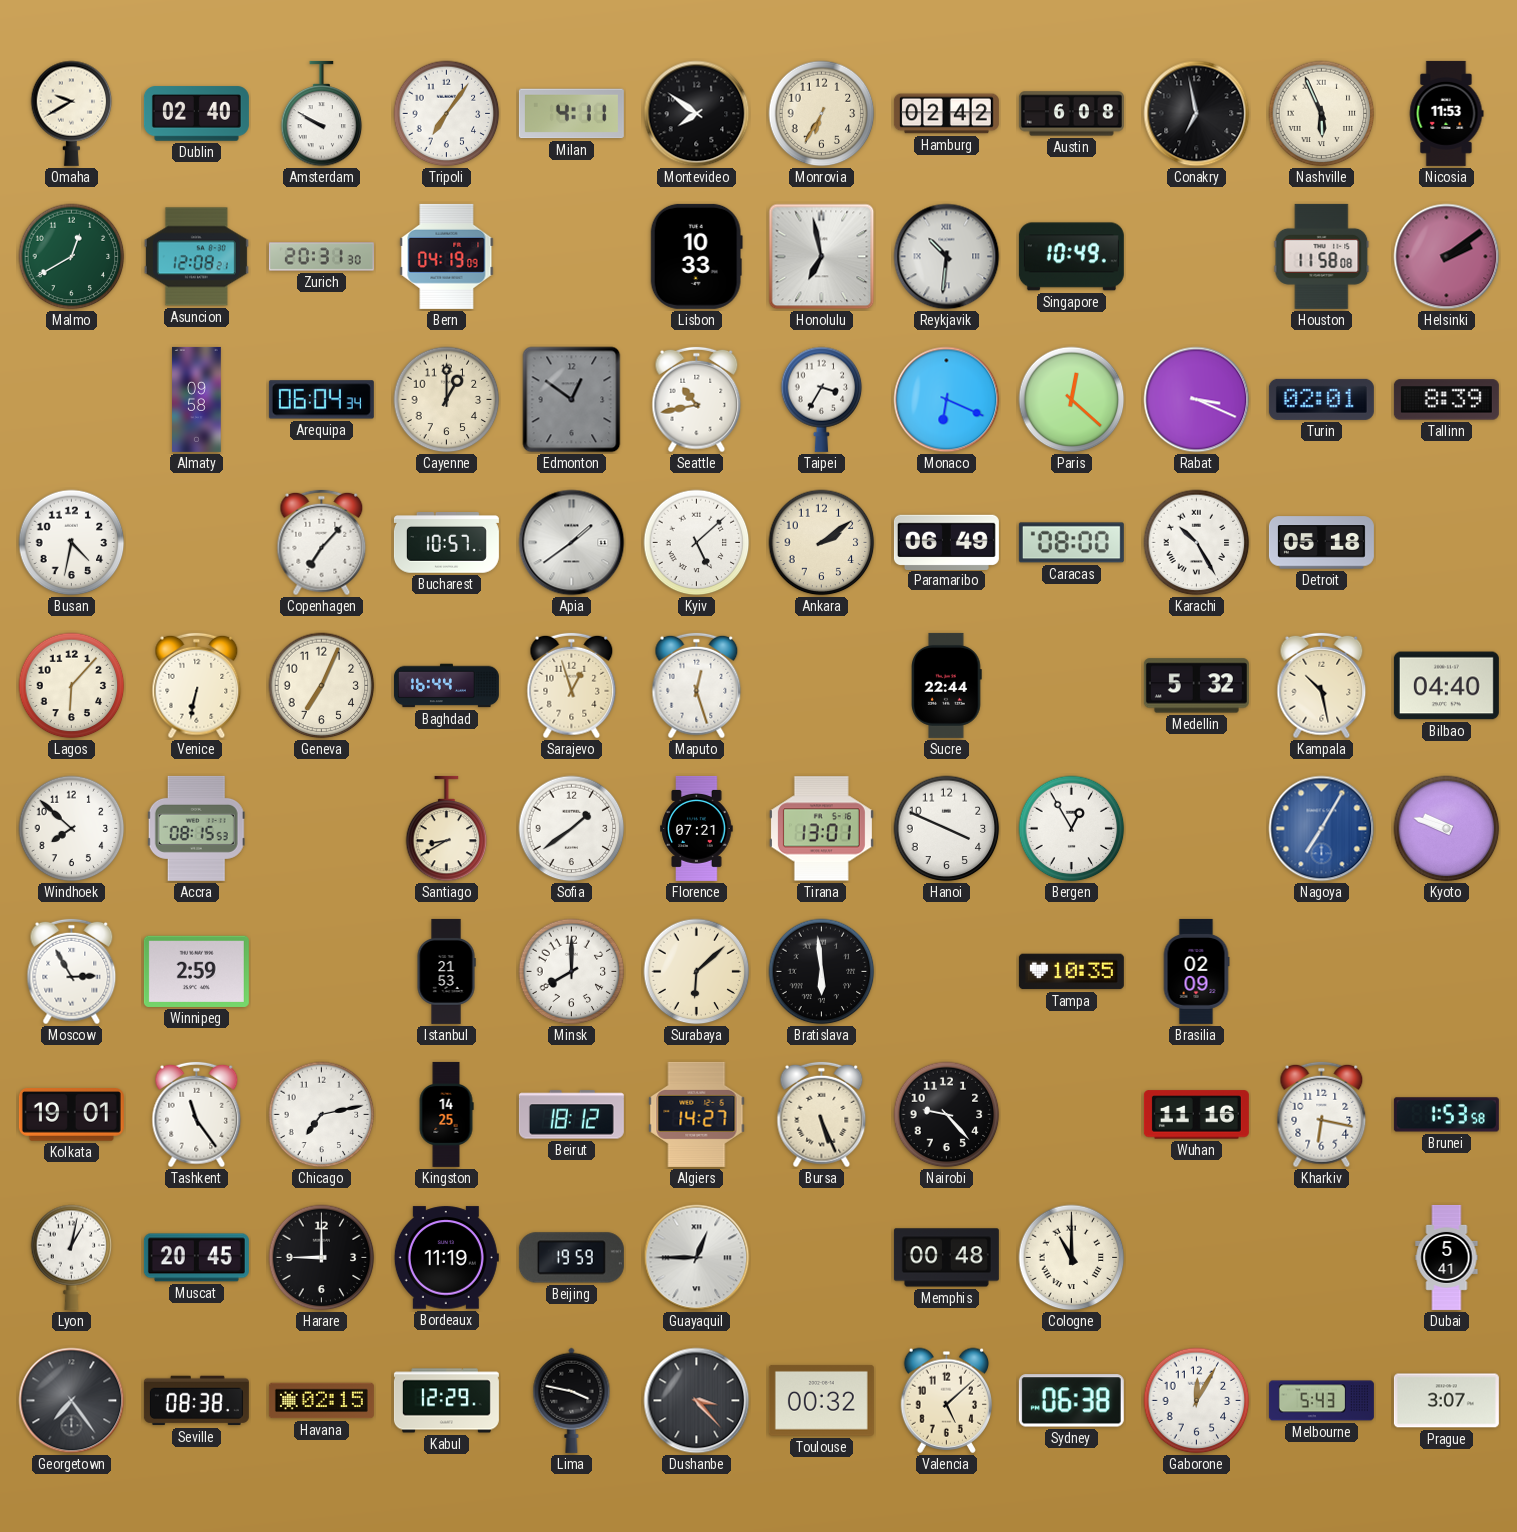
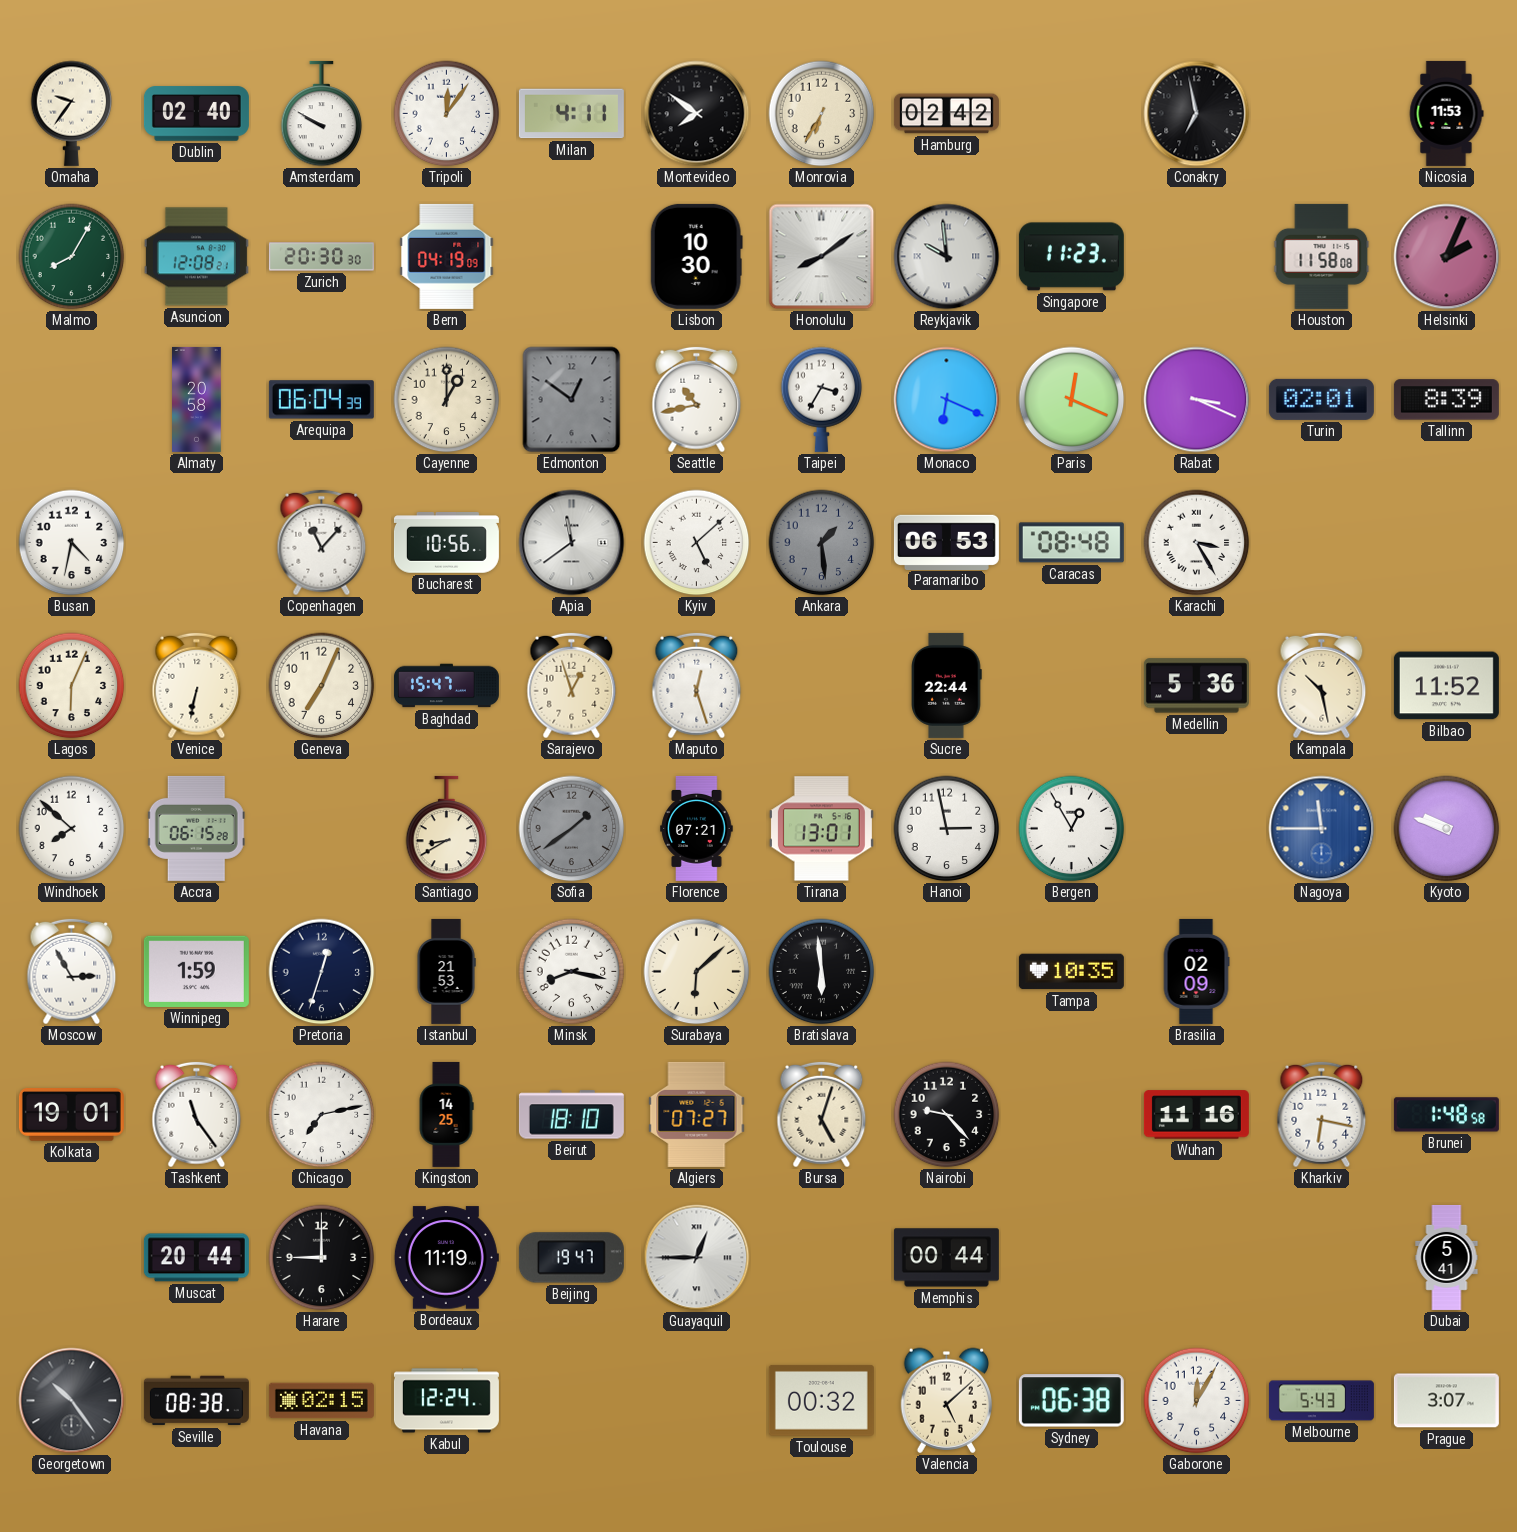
Omaha: 9:40 -> 9:36
Tripoli: 7:06 -> 12:06
Austin: 6:08 -> none
Nashville: 5:56 -> none
Malmo: 12:40 -> 8:05
Zurich: 20:31 -> 20:30
Lisbon: 10:33 -> 10:30
Honolulu: 6:58 -> 8:09
Reykjavik: 10:31 -> 9:59
Singapore: 10:49 -> 11:23
Helsinki: 2:09 -> 2:04
Almaty: 09:58 -> 20:58
Arequipa: 06:04:34 -> 06:04:39
Paris: 12:22 -> 12:19
Copenhagen: 7:07 -> 11:07
Bucharest: 10:57 -> 10:56
Apia: 1:39 -> 11:39
Ankara: 2:09 -> 1:29
Ankara dial: cream -> grey
Paramaribo: 06:49 -> 06:53
Caracas: 08:00 -> 08:48
Karachi: 10:25 -> 3:25
Detroit: 05:18 -> none
Lagos: 6:07 -> 6:04
Baghdad: 16:44 -> 15:47
Medellin: 5:32 -> 5:36
Bilbao: 04:40 -> 11:52
Accra: 08:15 -> 06:15
Sofia dial: white -> grey
Hanoi: 3:49 -> 2:58
Nagoya: 7:05 -> 11:45
Winnipeg: 2:59 -> 1:59
Pretoria: none -> 12:33
Minsk: 8:00 -> 8:17
Beirut: 18:12 -> 18:10
Algiers: 14:27 -> 07:27
Bursa: 5:26 -> 5:03
Brunei: 1:53 -> 1:48
Lyon: 1:02 -> none
Muscat: 20:45 -> 20:44
Beijing: 19:59 -> 19:47
Memphis: 00:48 -> 00:44
Cologne: 11:00 -> none
Georgetown: 7:24 -> 10:24
Kabul: 12:29 -> 12:24
Lima: 3:47 -> none
Dushanbe: 3:23 -> none
